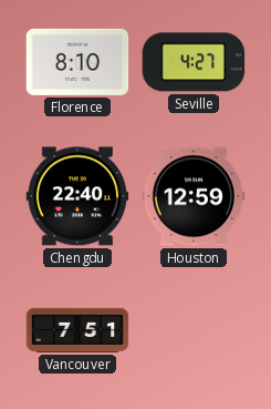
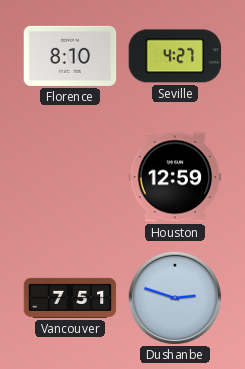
Chengdu: 22:40 -> none
Dushanbe: none -> 2:48
